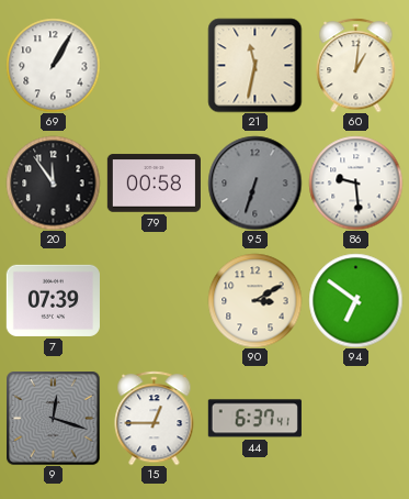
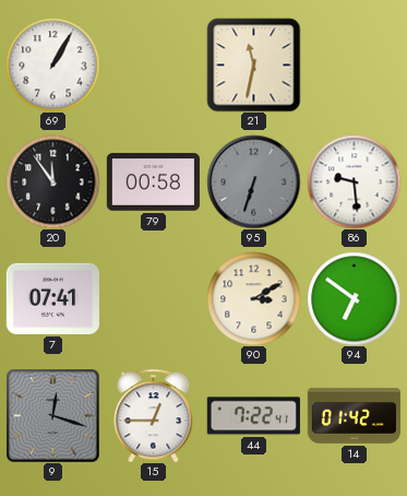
60: 1:01 -> none
7: 07:39 -> 07:41
44: 6:37 -> 7:22
14: none -> 01:42
